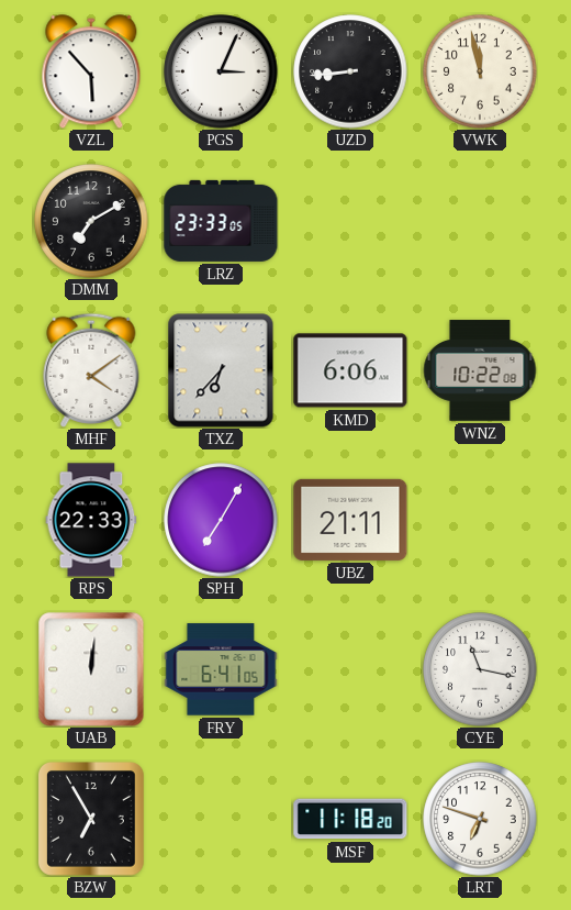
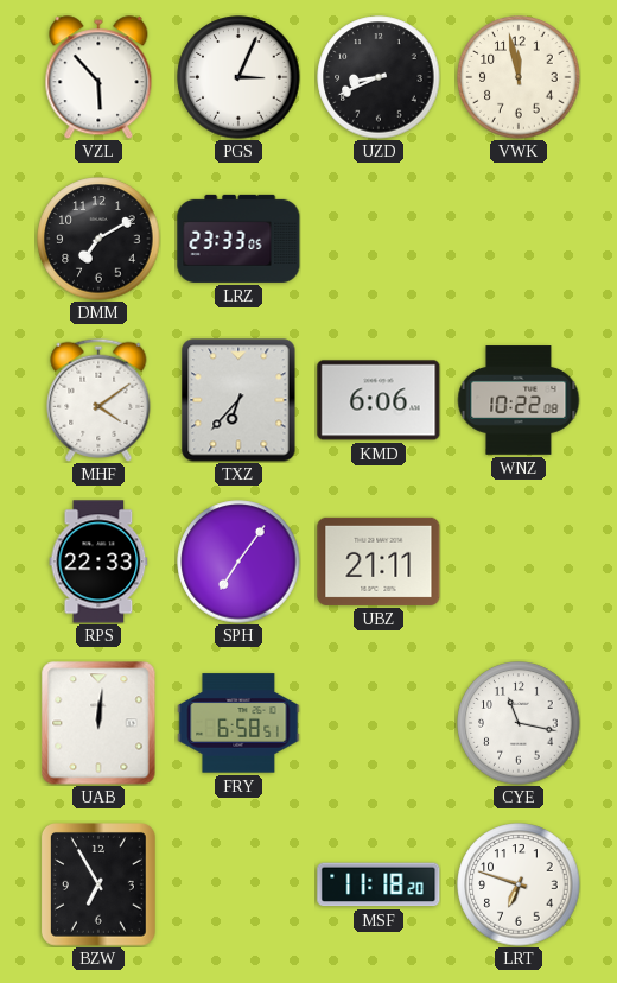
UZD: 8:44 -> 8:41
SPH: 7:05 -> 7:06
FRY: 6:41 -> 6:58
